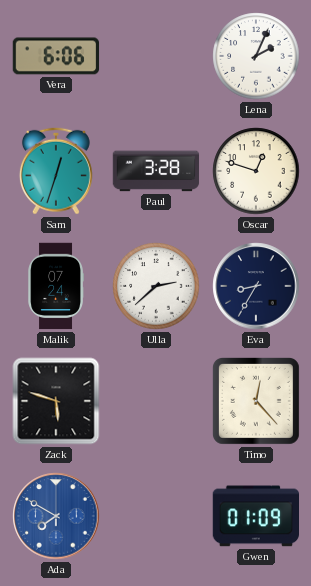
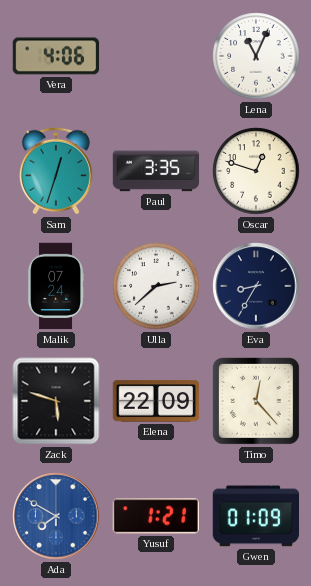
Vera: 6:06 -> 4:06
Lena: 2:04 -> 11:04
Paul: 3:28 -> 3:35
Elena: none -> 22:09
Yusuf: none -> 1:21
